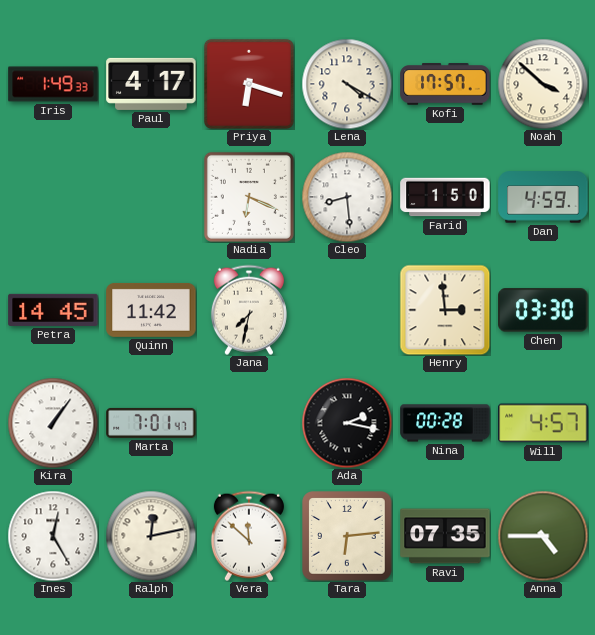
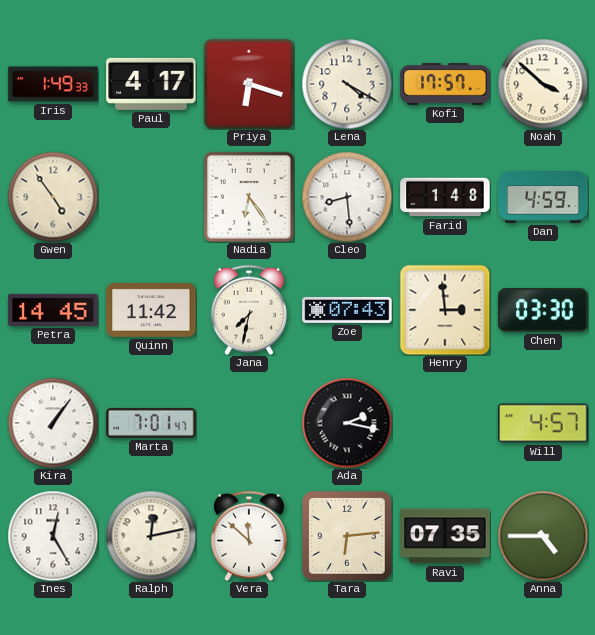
Gwen: none -> 4:54
Nadia: 6:19 -> 6:24
Farid: 1:50 -> 1:48
Zoe: none -> 07:43
Nina: 00:28 -> none
